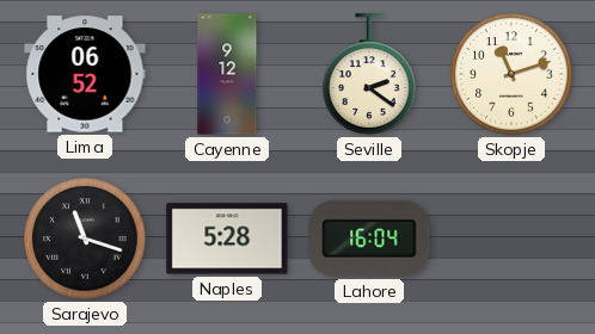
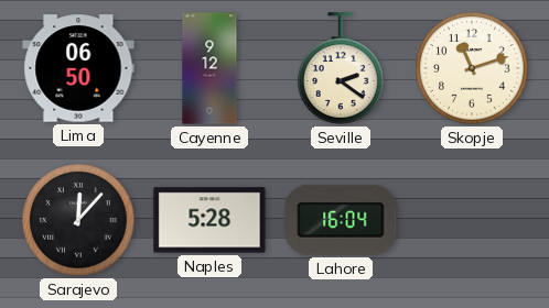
Lima: 06:52 -> 06:50
Sarajevo: 11:18 -> 12:07
